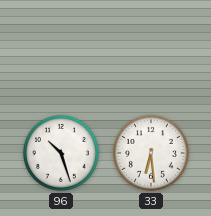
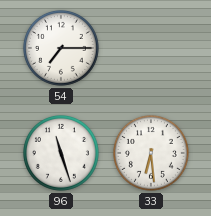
54: none -> 7:15
96: 10:27 -> 11:27
